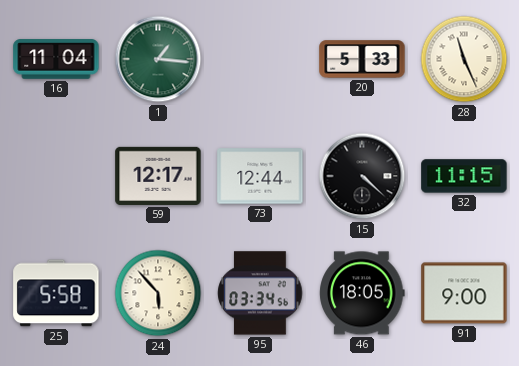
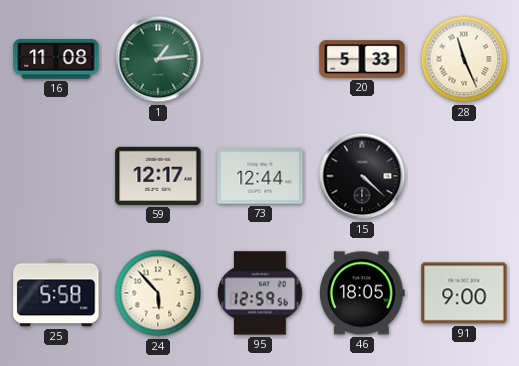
16: 11:04 -> 11:08
1: 1:16 -> 1:14
32: 11:15 -> none
95: 03:34 -> 12:59
